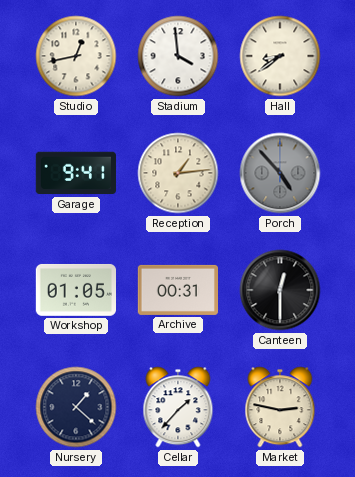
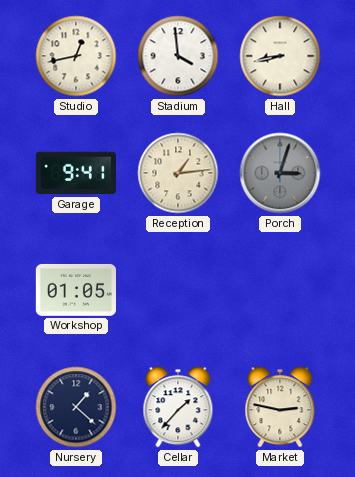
Hall: 8:39 -> 8:43
Porch: 4:53 -> 3:03
Archive: 00:31 -> none
Canteen: 12:30 -> none
